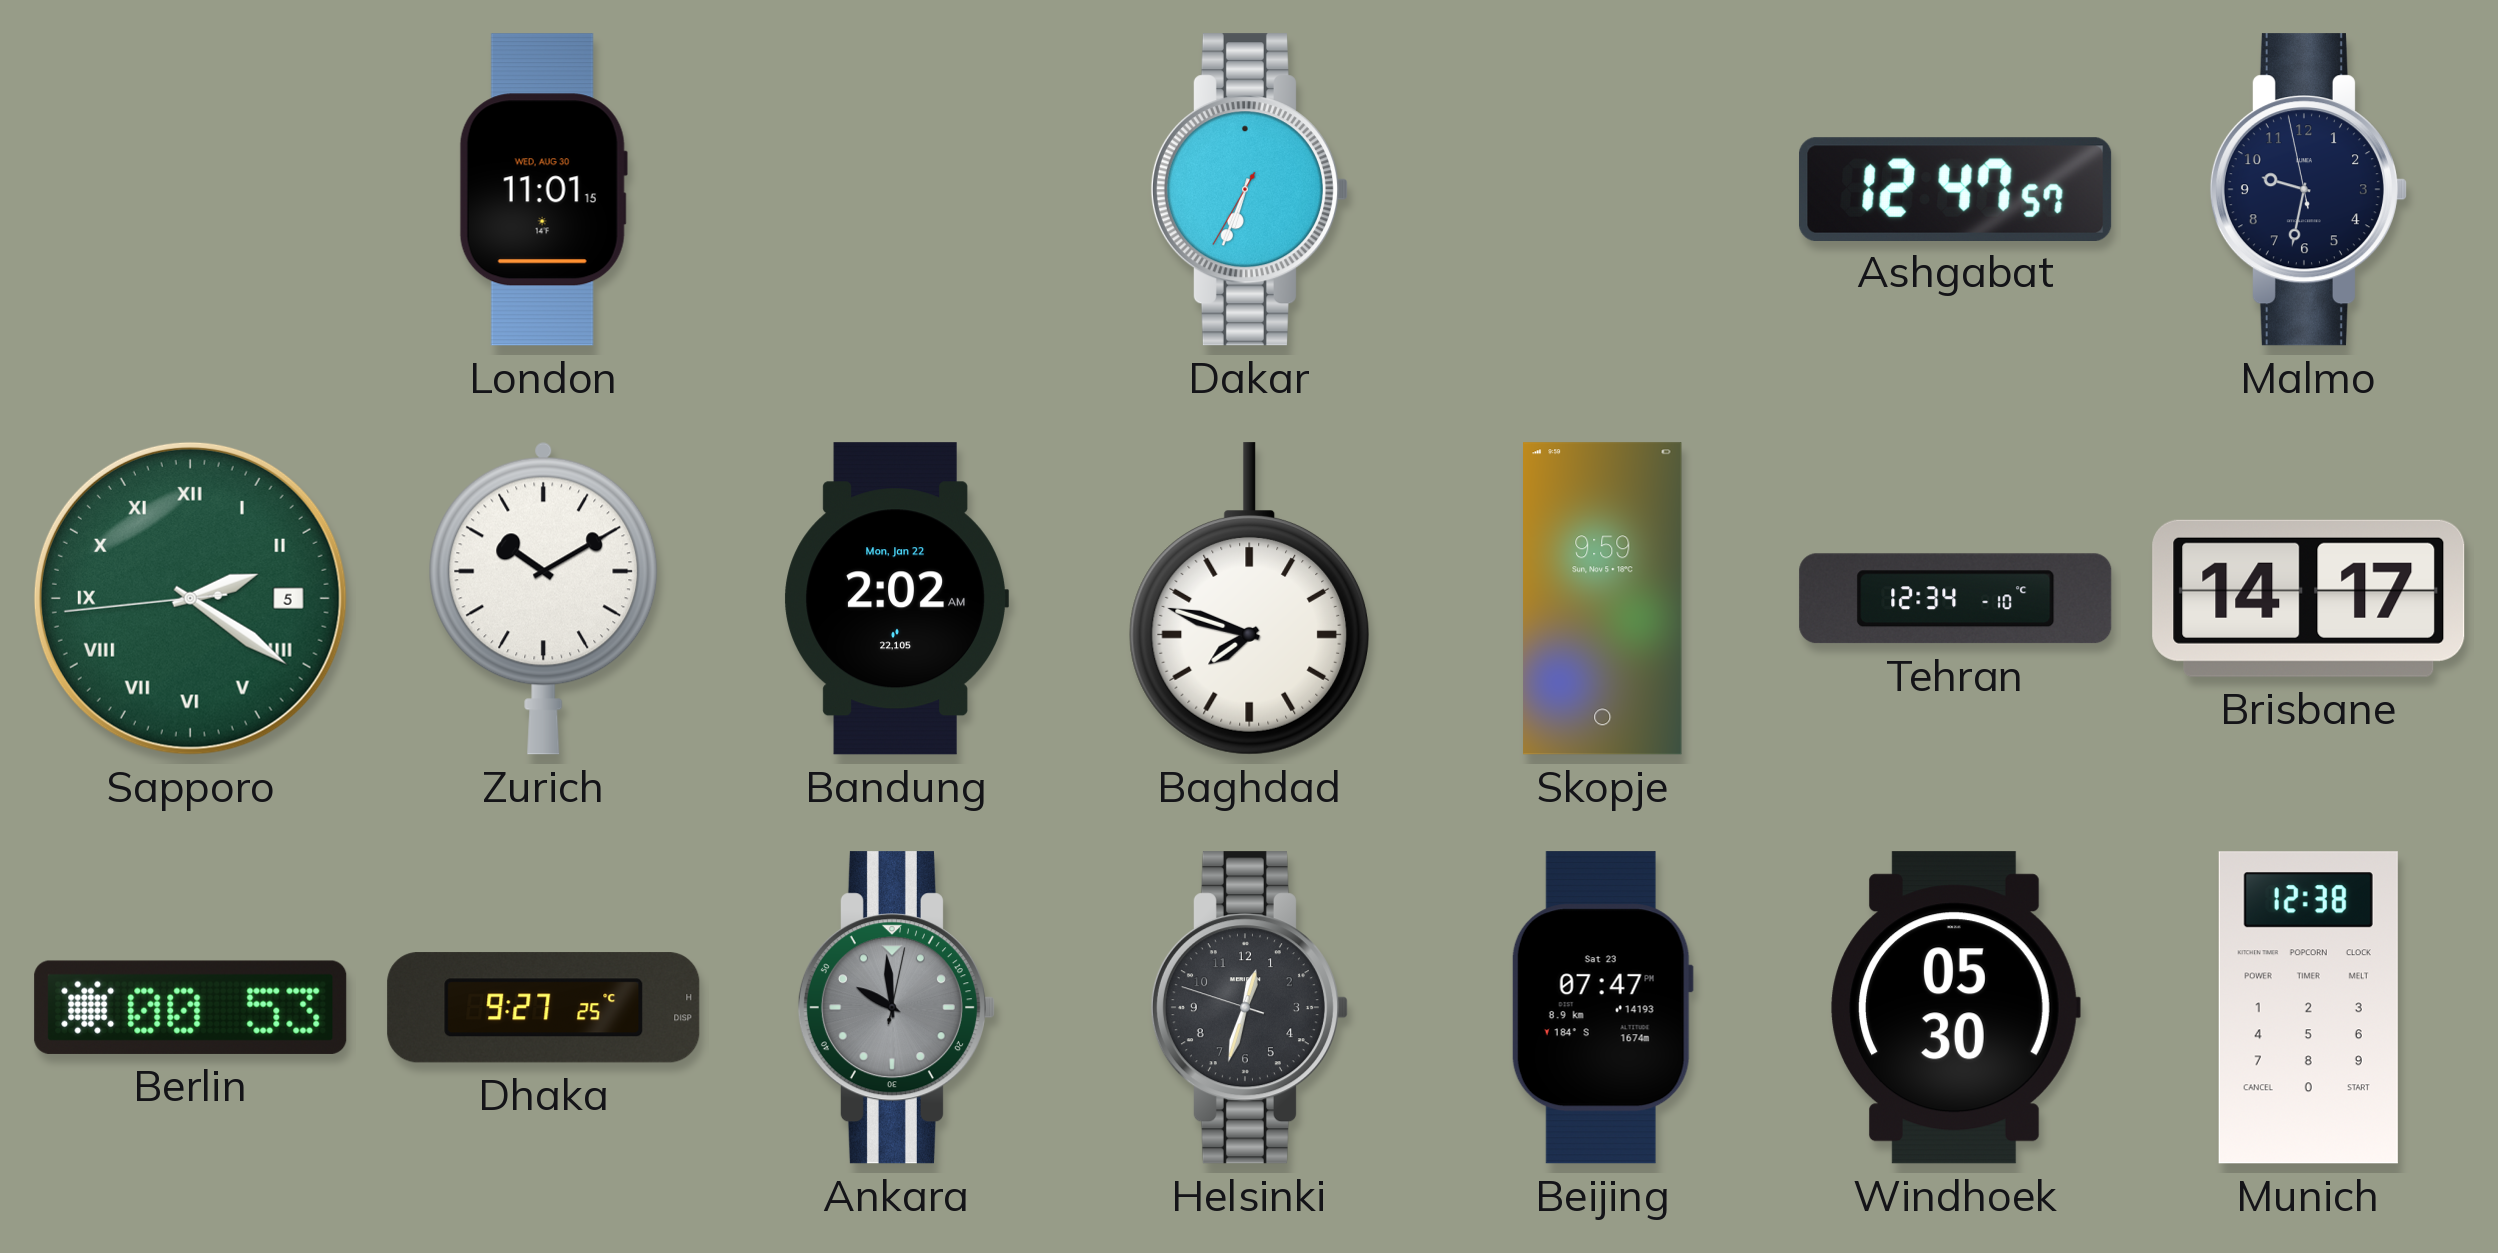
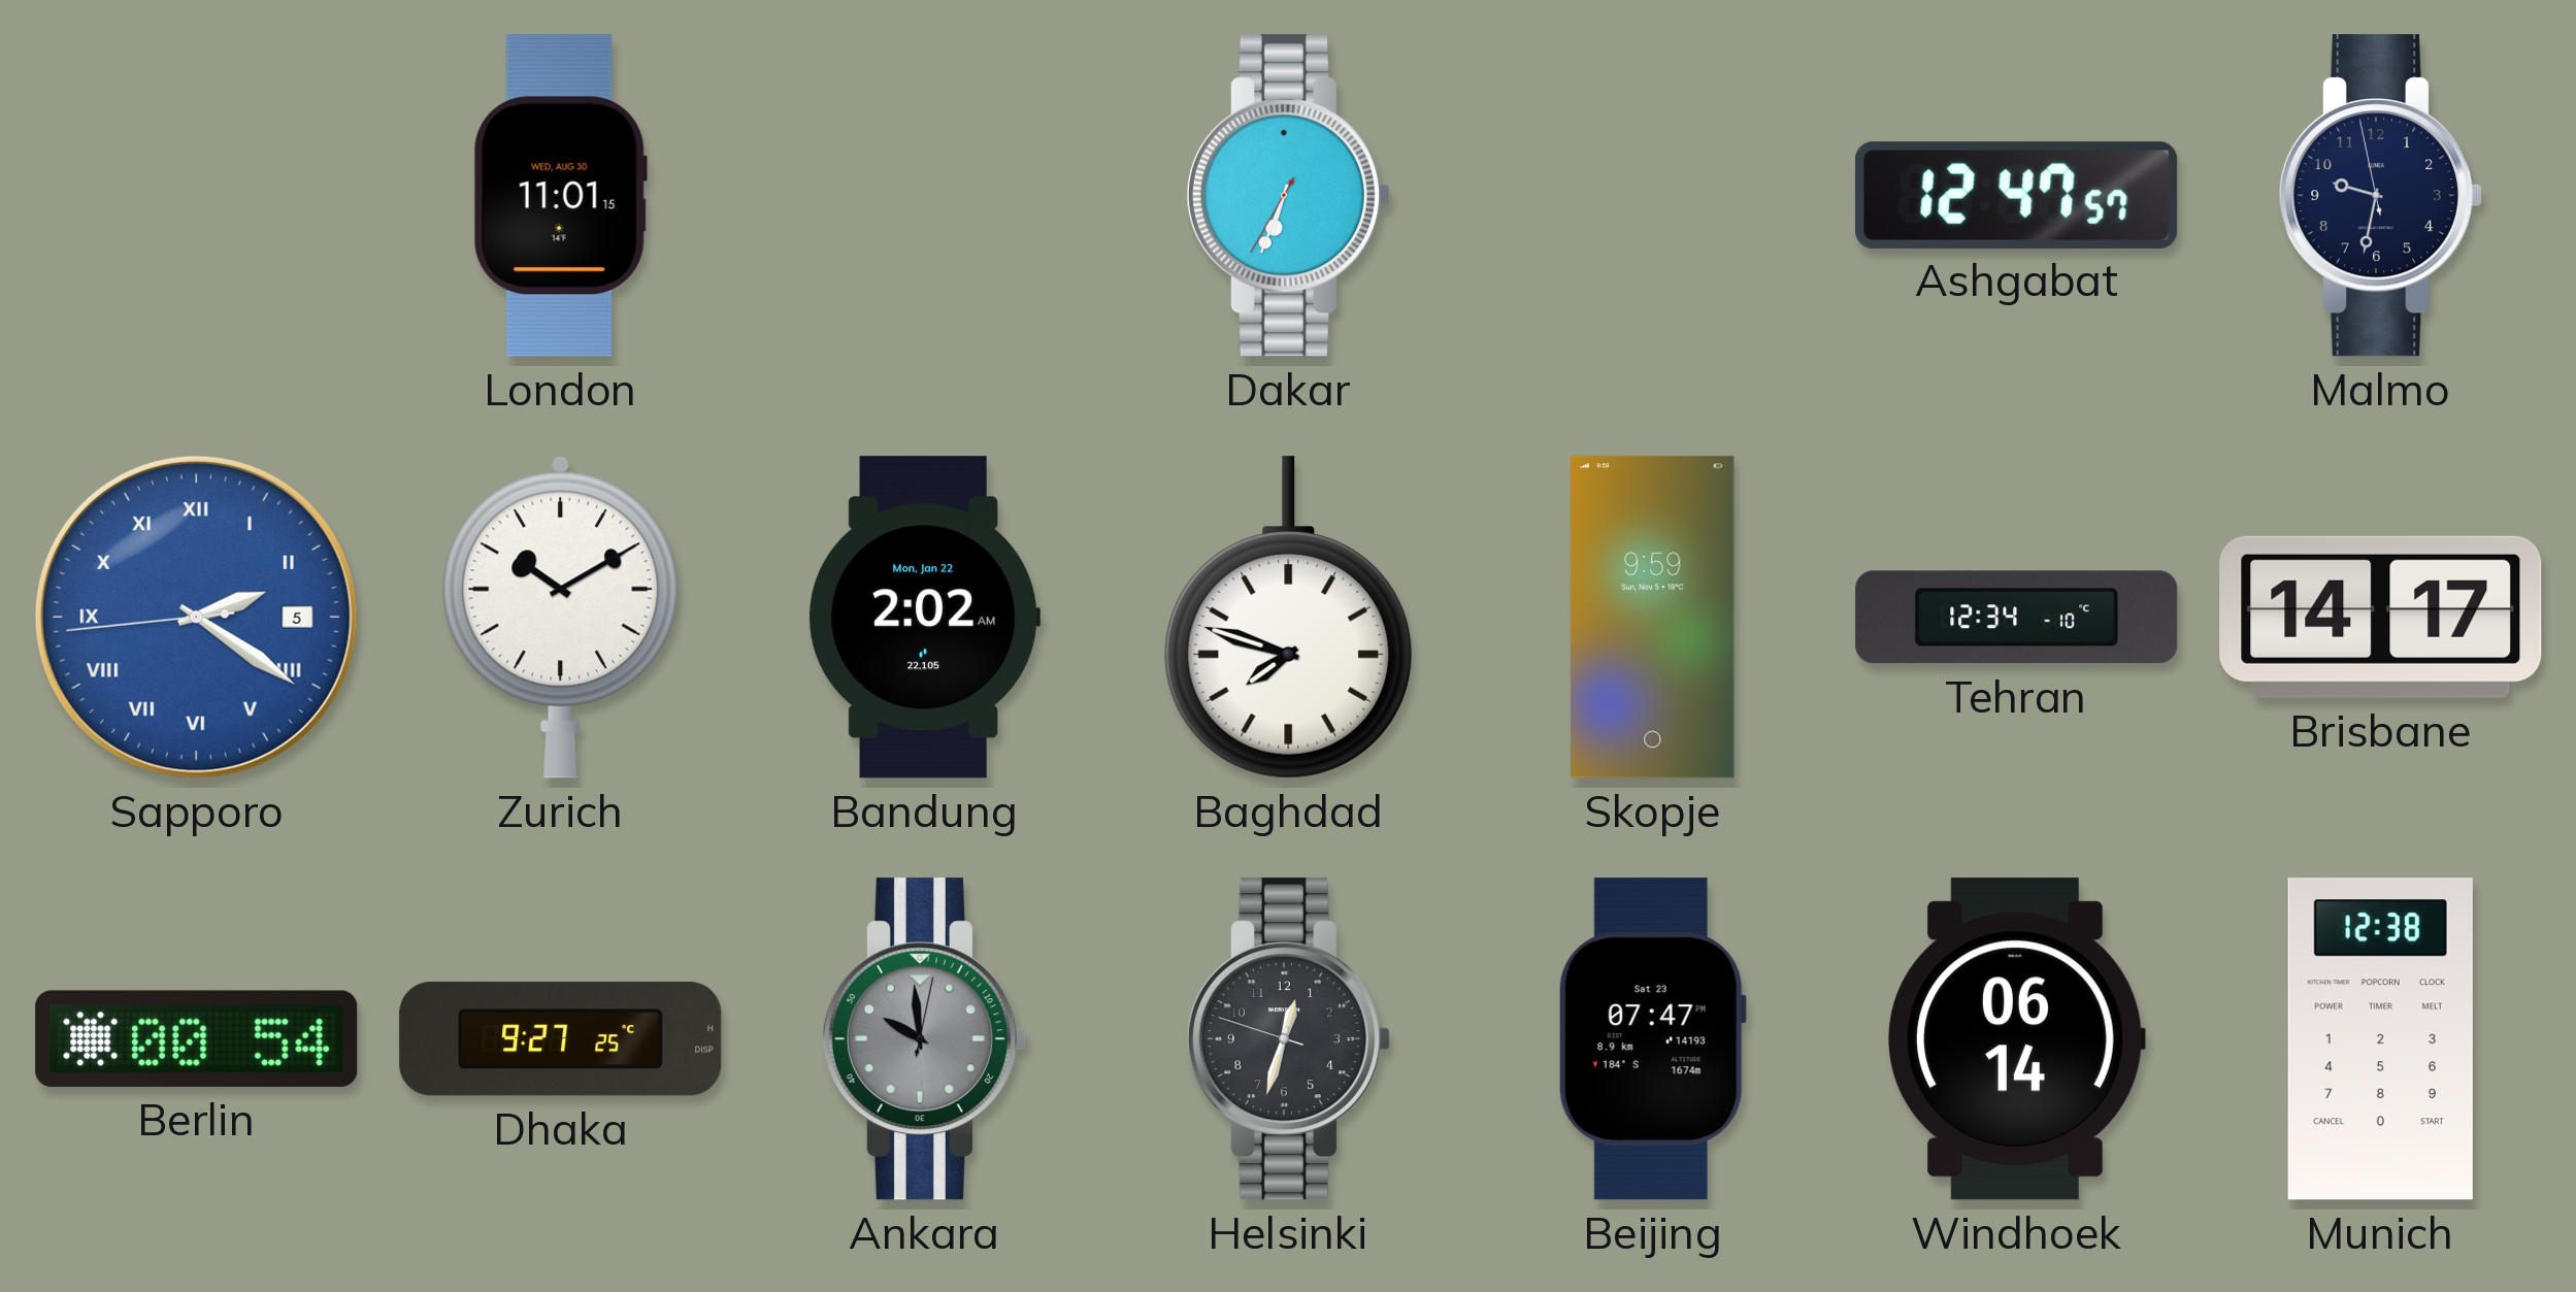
Sapporo dial: green -> blue
Berlin: 00:53 -> 00:54
Windhoek: 05:30 -> 06:14
